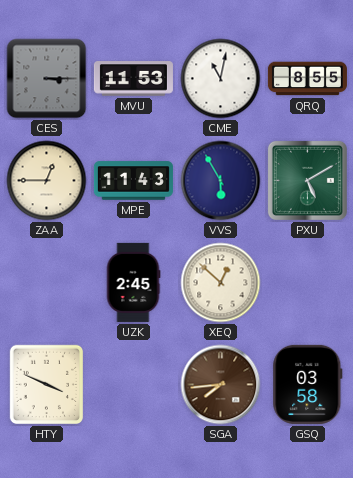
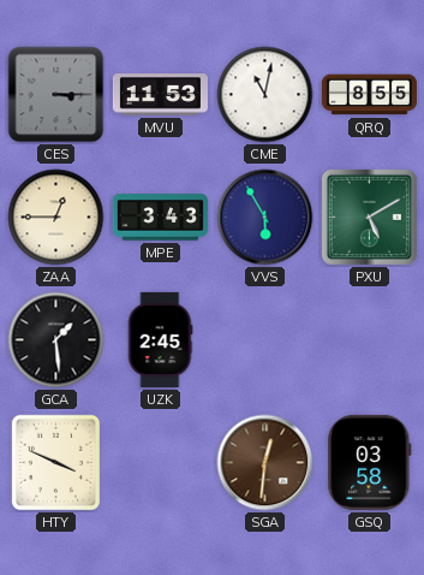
MPE: 11:43 -> 3:43
GCA: none -> 1:29
XEQ: 12:52 -> none
SGA: 7:44 -> 12:31
